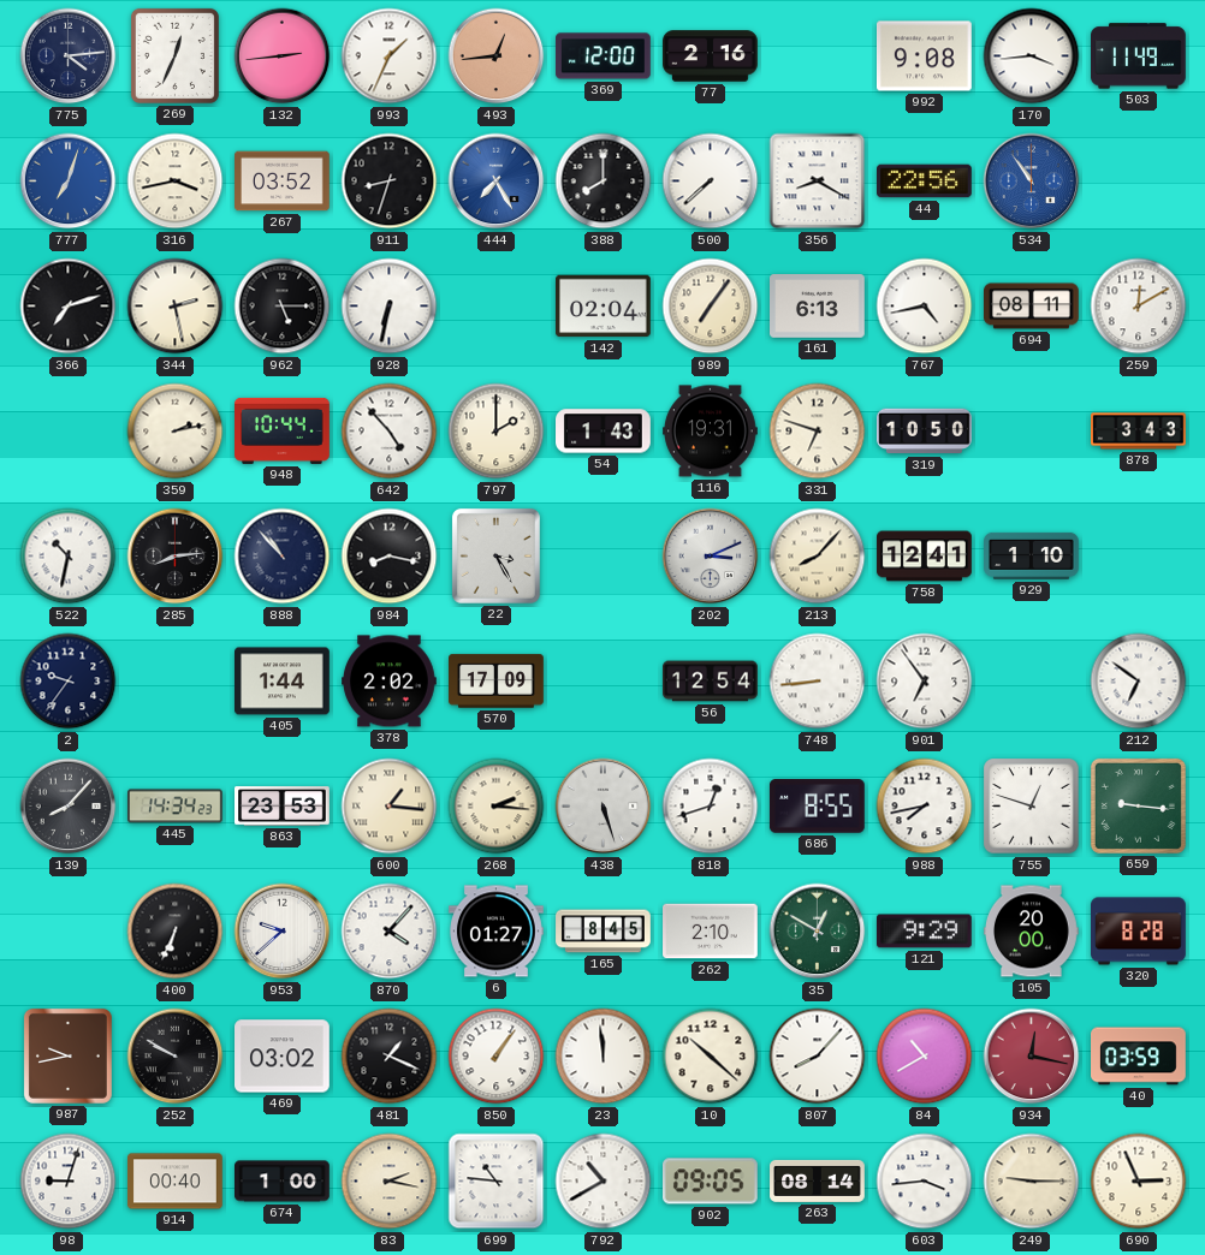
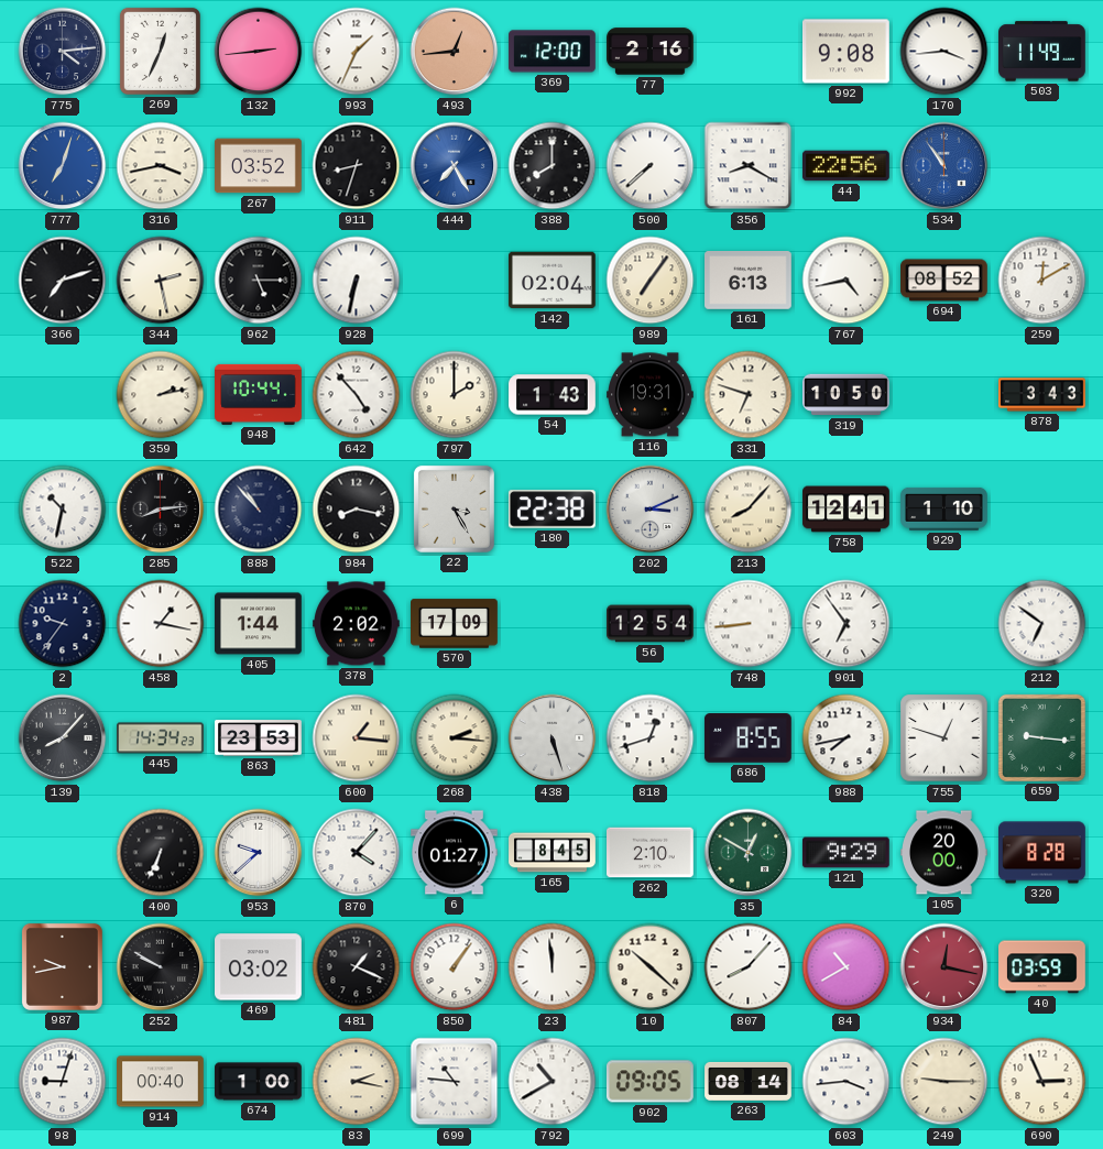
694: 08:11 -> 08:52
180: none -> 22:38
458: none -> 1:17
